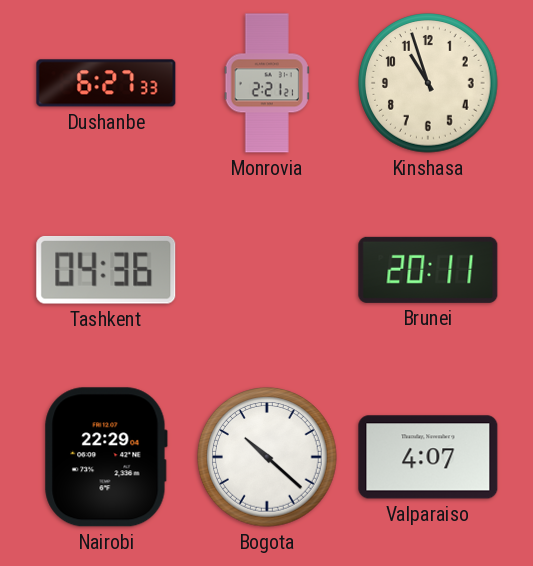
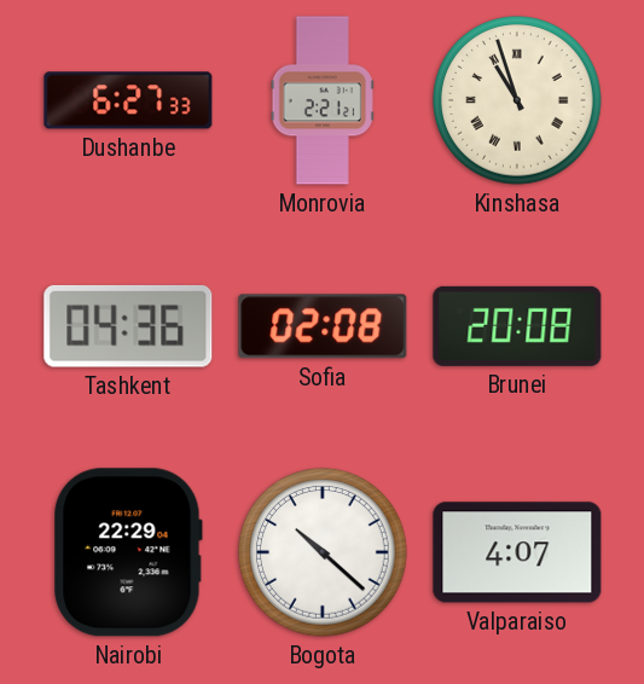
Kinshasa numerals: Arabic -> Roman
Sofia: none -> 02:08
Brunei: 20:11 -> 20:08
